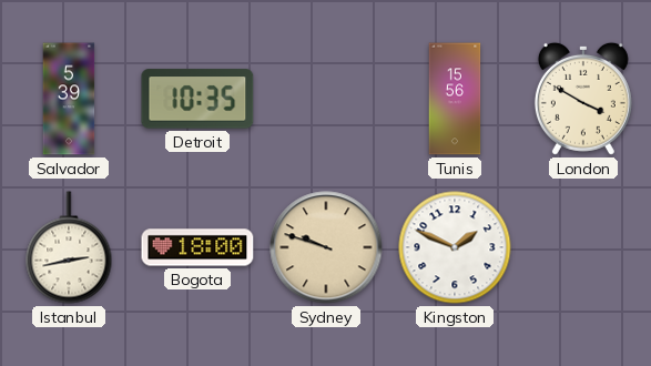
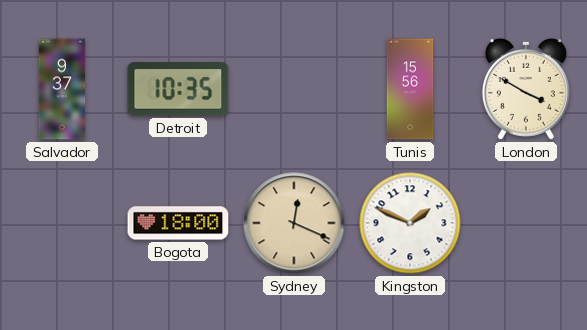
Salvador: 5:39 -> 9:37
Istanbul: 2:43 -> none
Sydney: 9:48 -> 12:19
